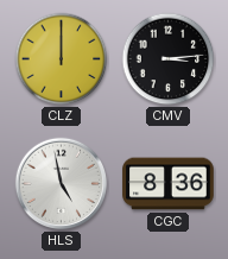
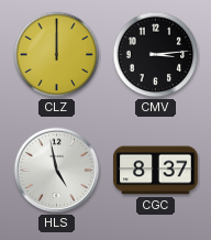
CGC: 8:36 -> 8:37
